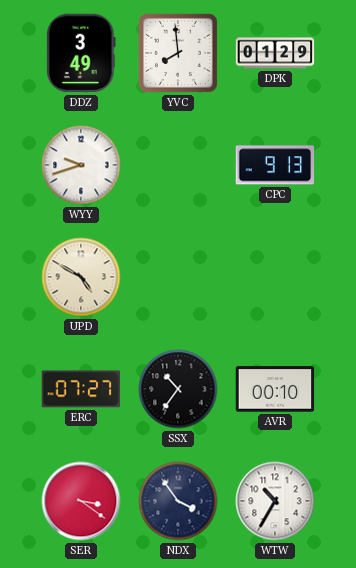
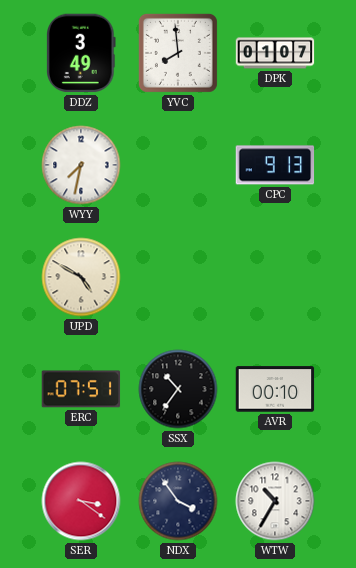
DPK: 01:29 -> 01:07
WYY: 9:42 -> 7:32
ERC: 07:27 -> 07:51
